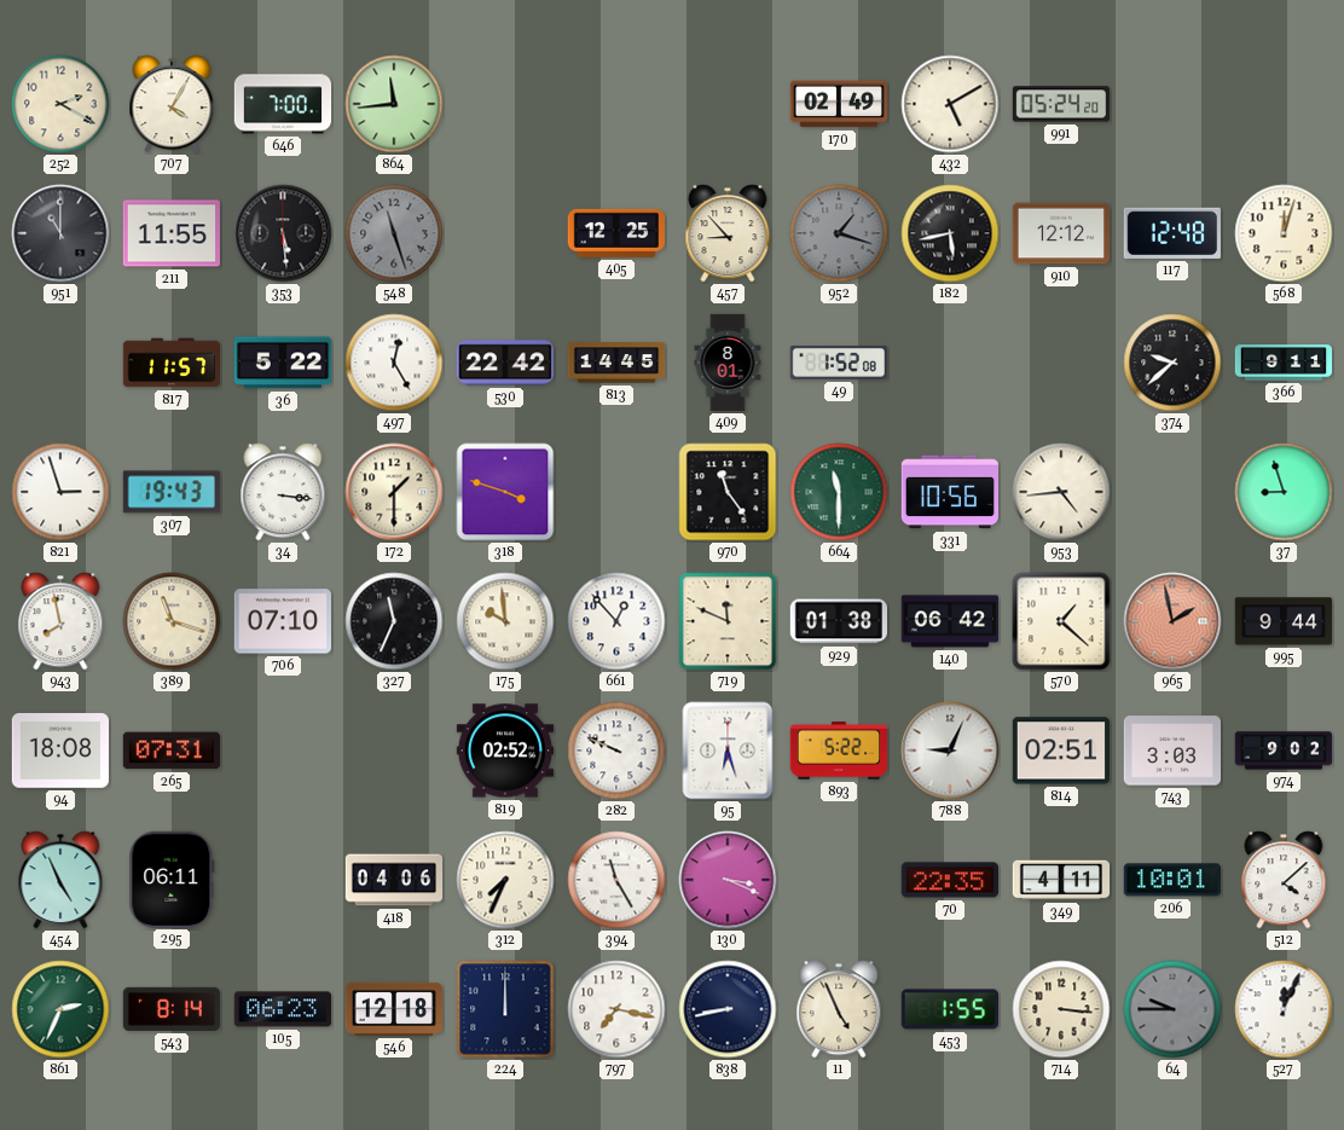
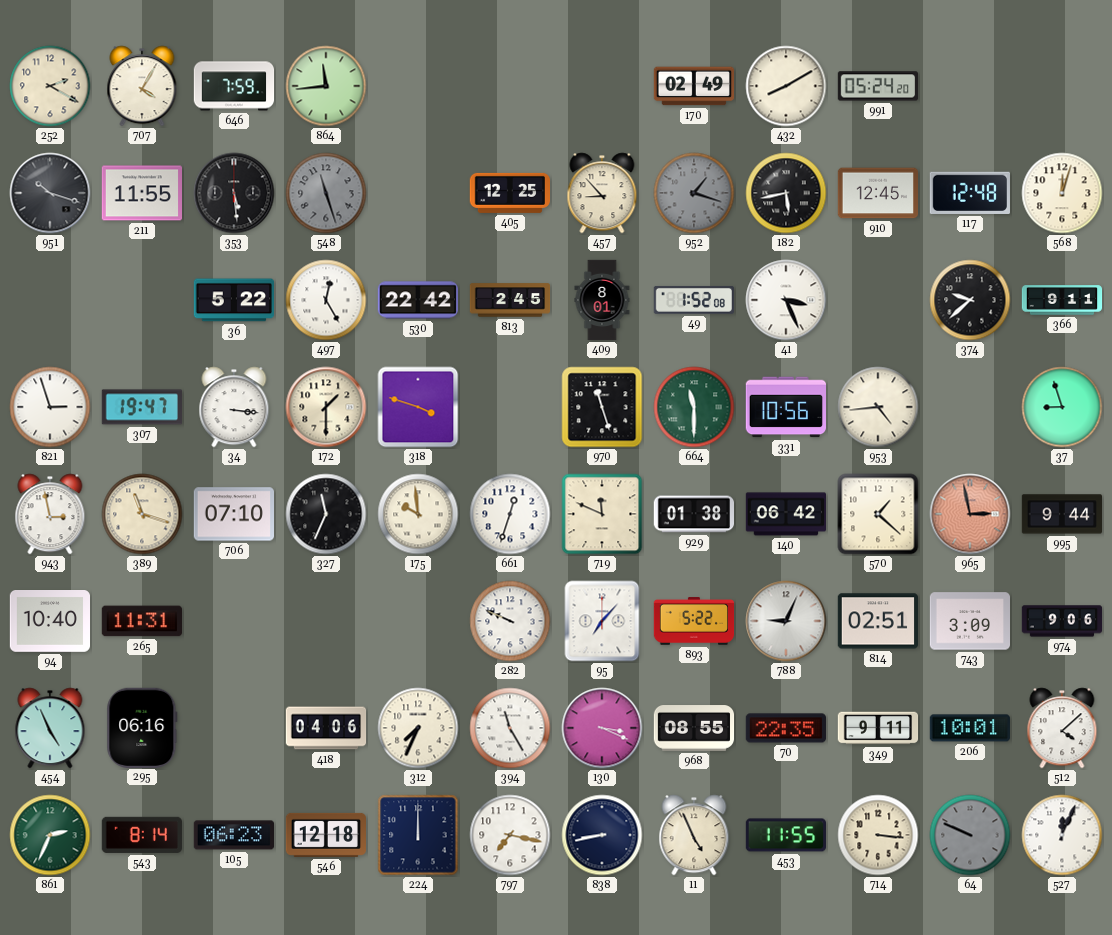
646: 7:00 -> 7:59
432: 5:10 -> 8:10
951: 11:00 -> 10:18
910: 12:12 -> 12:45
817: 11:57 -> none
813: 14:45 -> 2:45
41: none -> 3:26
307: 19:43 -> 19:47
970: 11:24 -> 11:27
943: 7:58 -> 2:58
661: 12:53 -> 12:33
965: 1:58 -> 2:58
94: 18:08 -> 10:40
265: 07:31 -> 11:31
819: 02:52 -> none
95: 6:27 -> 7:07
743: 3:03 -> 3:09
974: 9:02 -> 9:06
295: 06:11 -> 06:16
968: none -> 08:55
349: 4:11 -> 9:11
453: 1:55 -> 11:55
64: 9:45 -> 9:49
